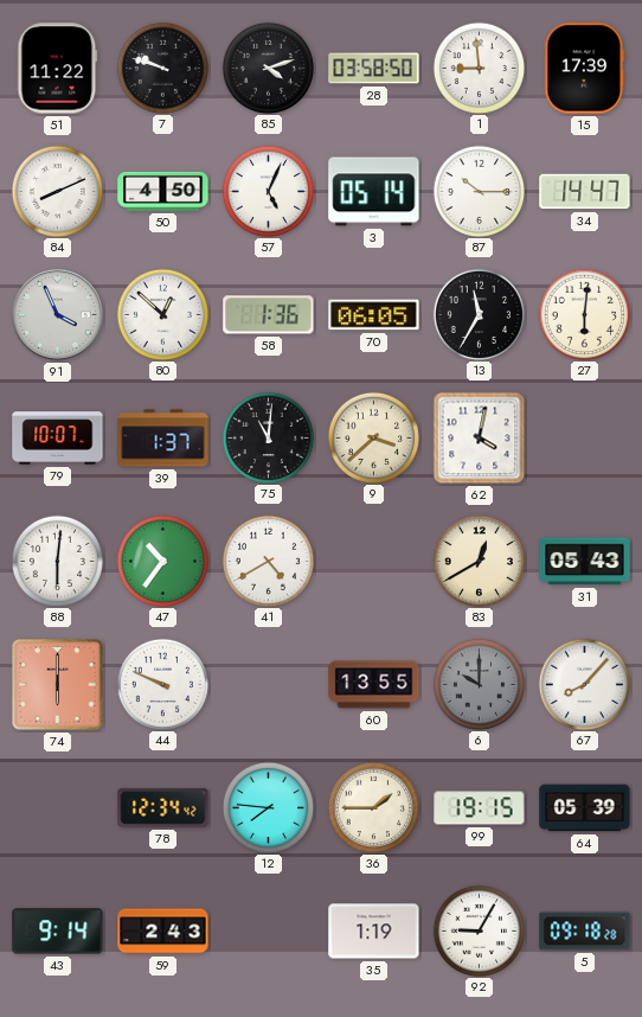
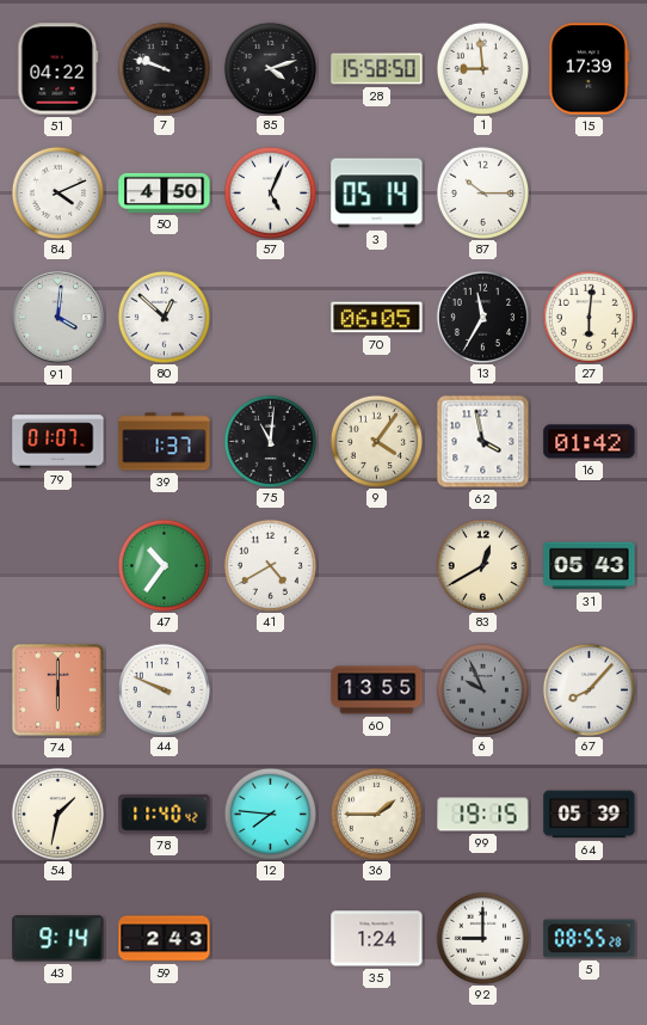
51: 11:22 -> 04:22
28: 03:58 -> 15:58
84: 8:11 -> 4:11
34: 14:47 -> none
91: 3:56 -> 4:01
58: 1:36 -> none
79: 10:07 -> 01:07
9: 3:38 -> 4:06
62: 4:02 -> 3:58
16: none -> 01:42
88: 6:01 -> none
6: 10:00 -> 9:56
54: none -> 1:32
78: 12:34 -> 11:40
35: 1:19 -> 1:24
92: 9:05 -> 9:00
5: 09:18 -> 08:55
